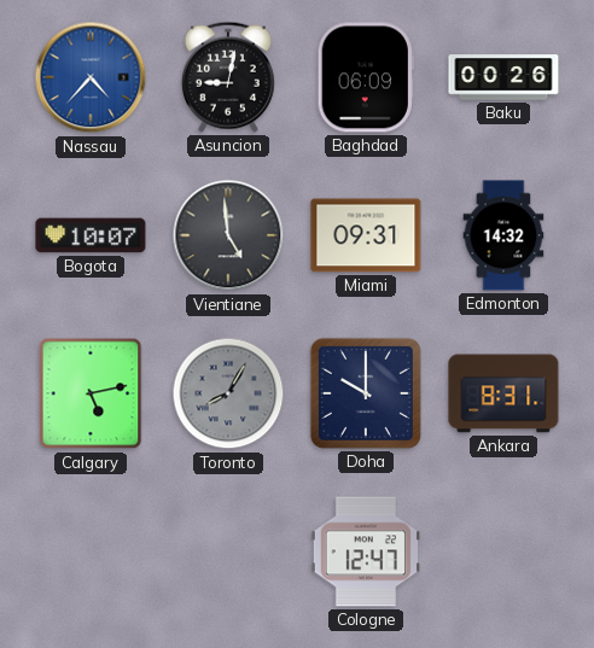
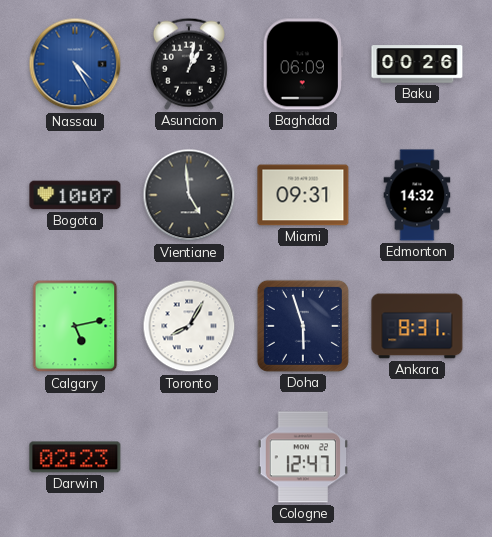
Nassau: 4:37 -> 4:25
Asuncion: 9:02 -> 1:02
Toronto dial: grey -> white
Doha: 10:00 -> 5:57
Darwin: none -> 02:23
